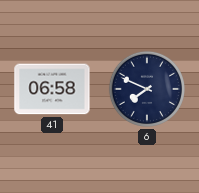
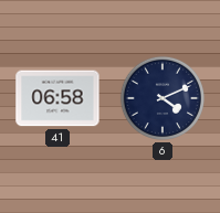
6: 7:49 -> 4:11
